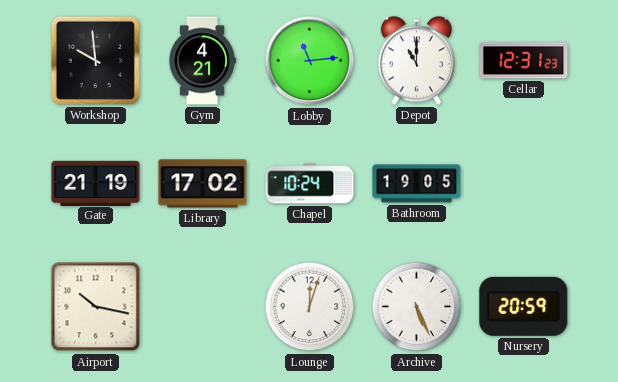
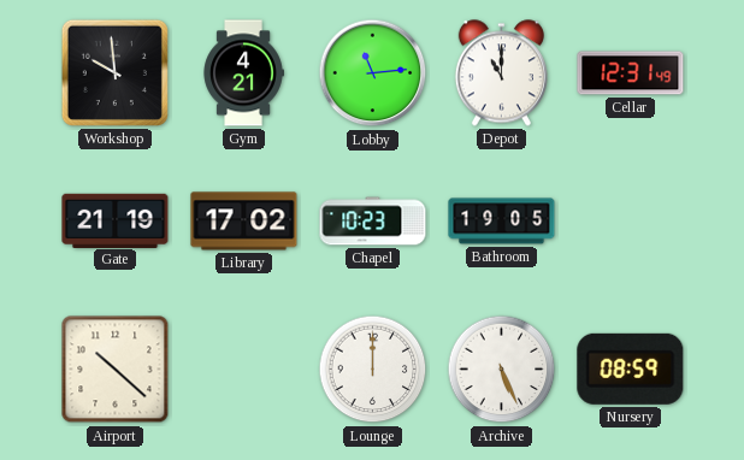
Cellar: 12:31:23 -> 12:31:49
Chapel: 10:24 -> 10:23
Airport: 10:17 -> 10:22
Lounge: 12:03 -> 12:00
Nursery: 20:59 -> 08:59
